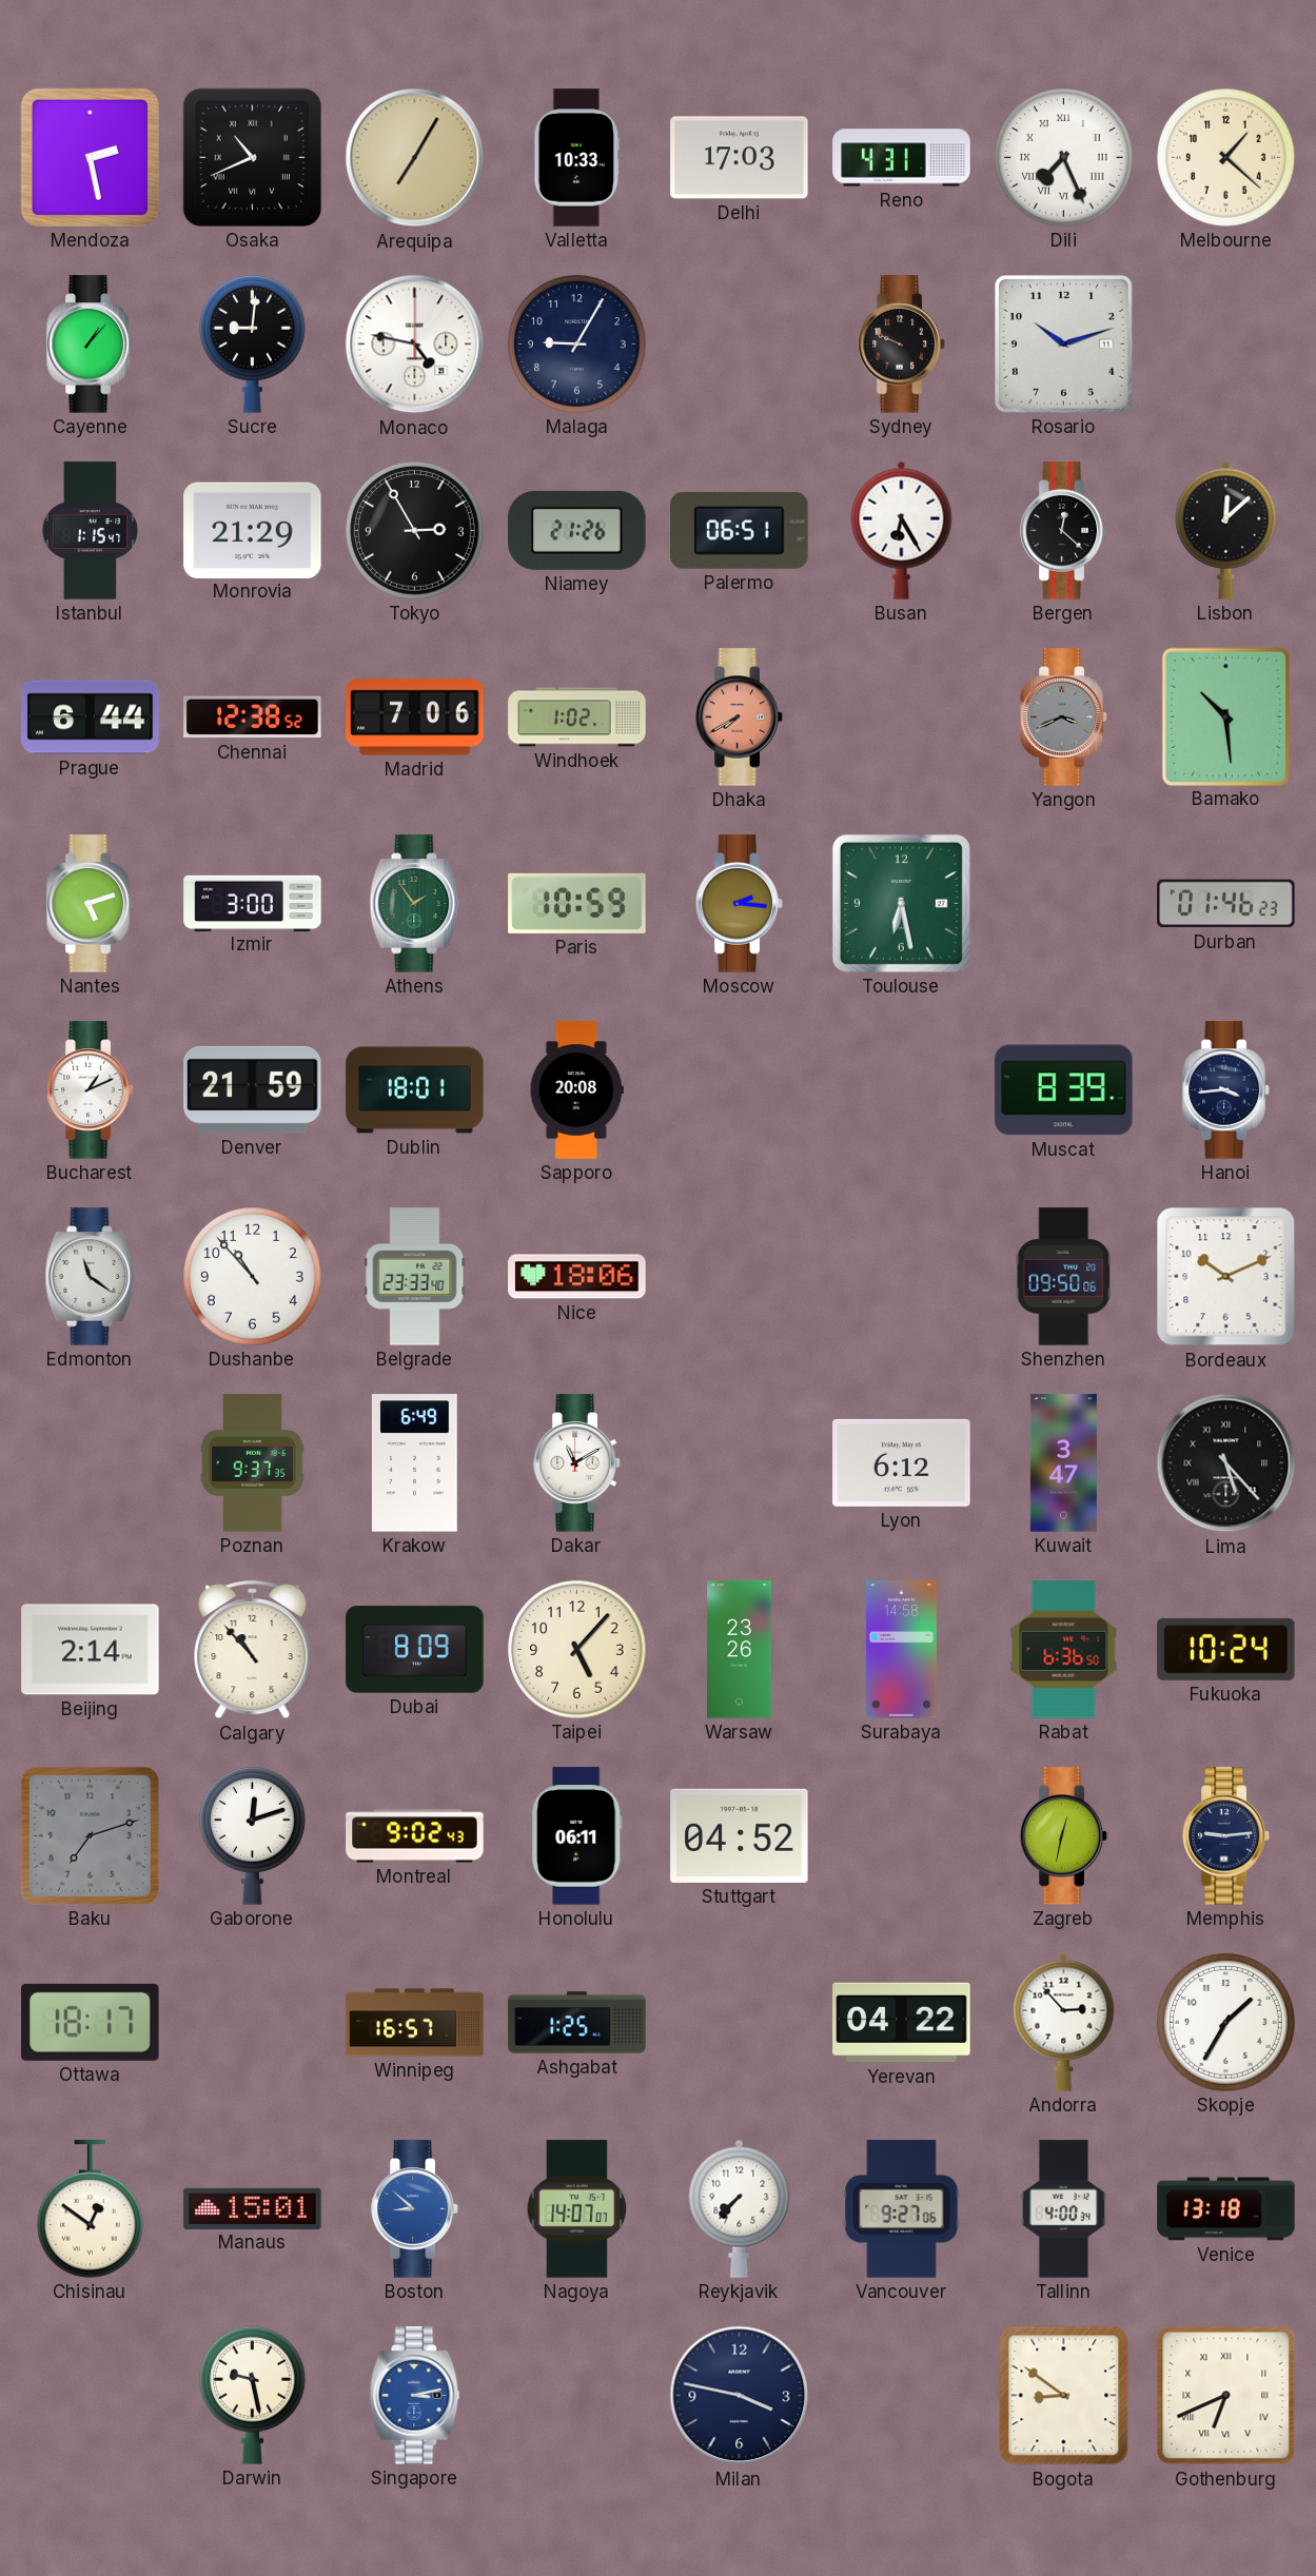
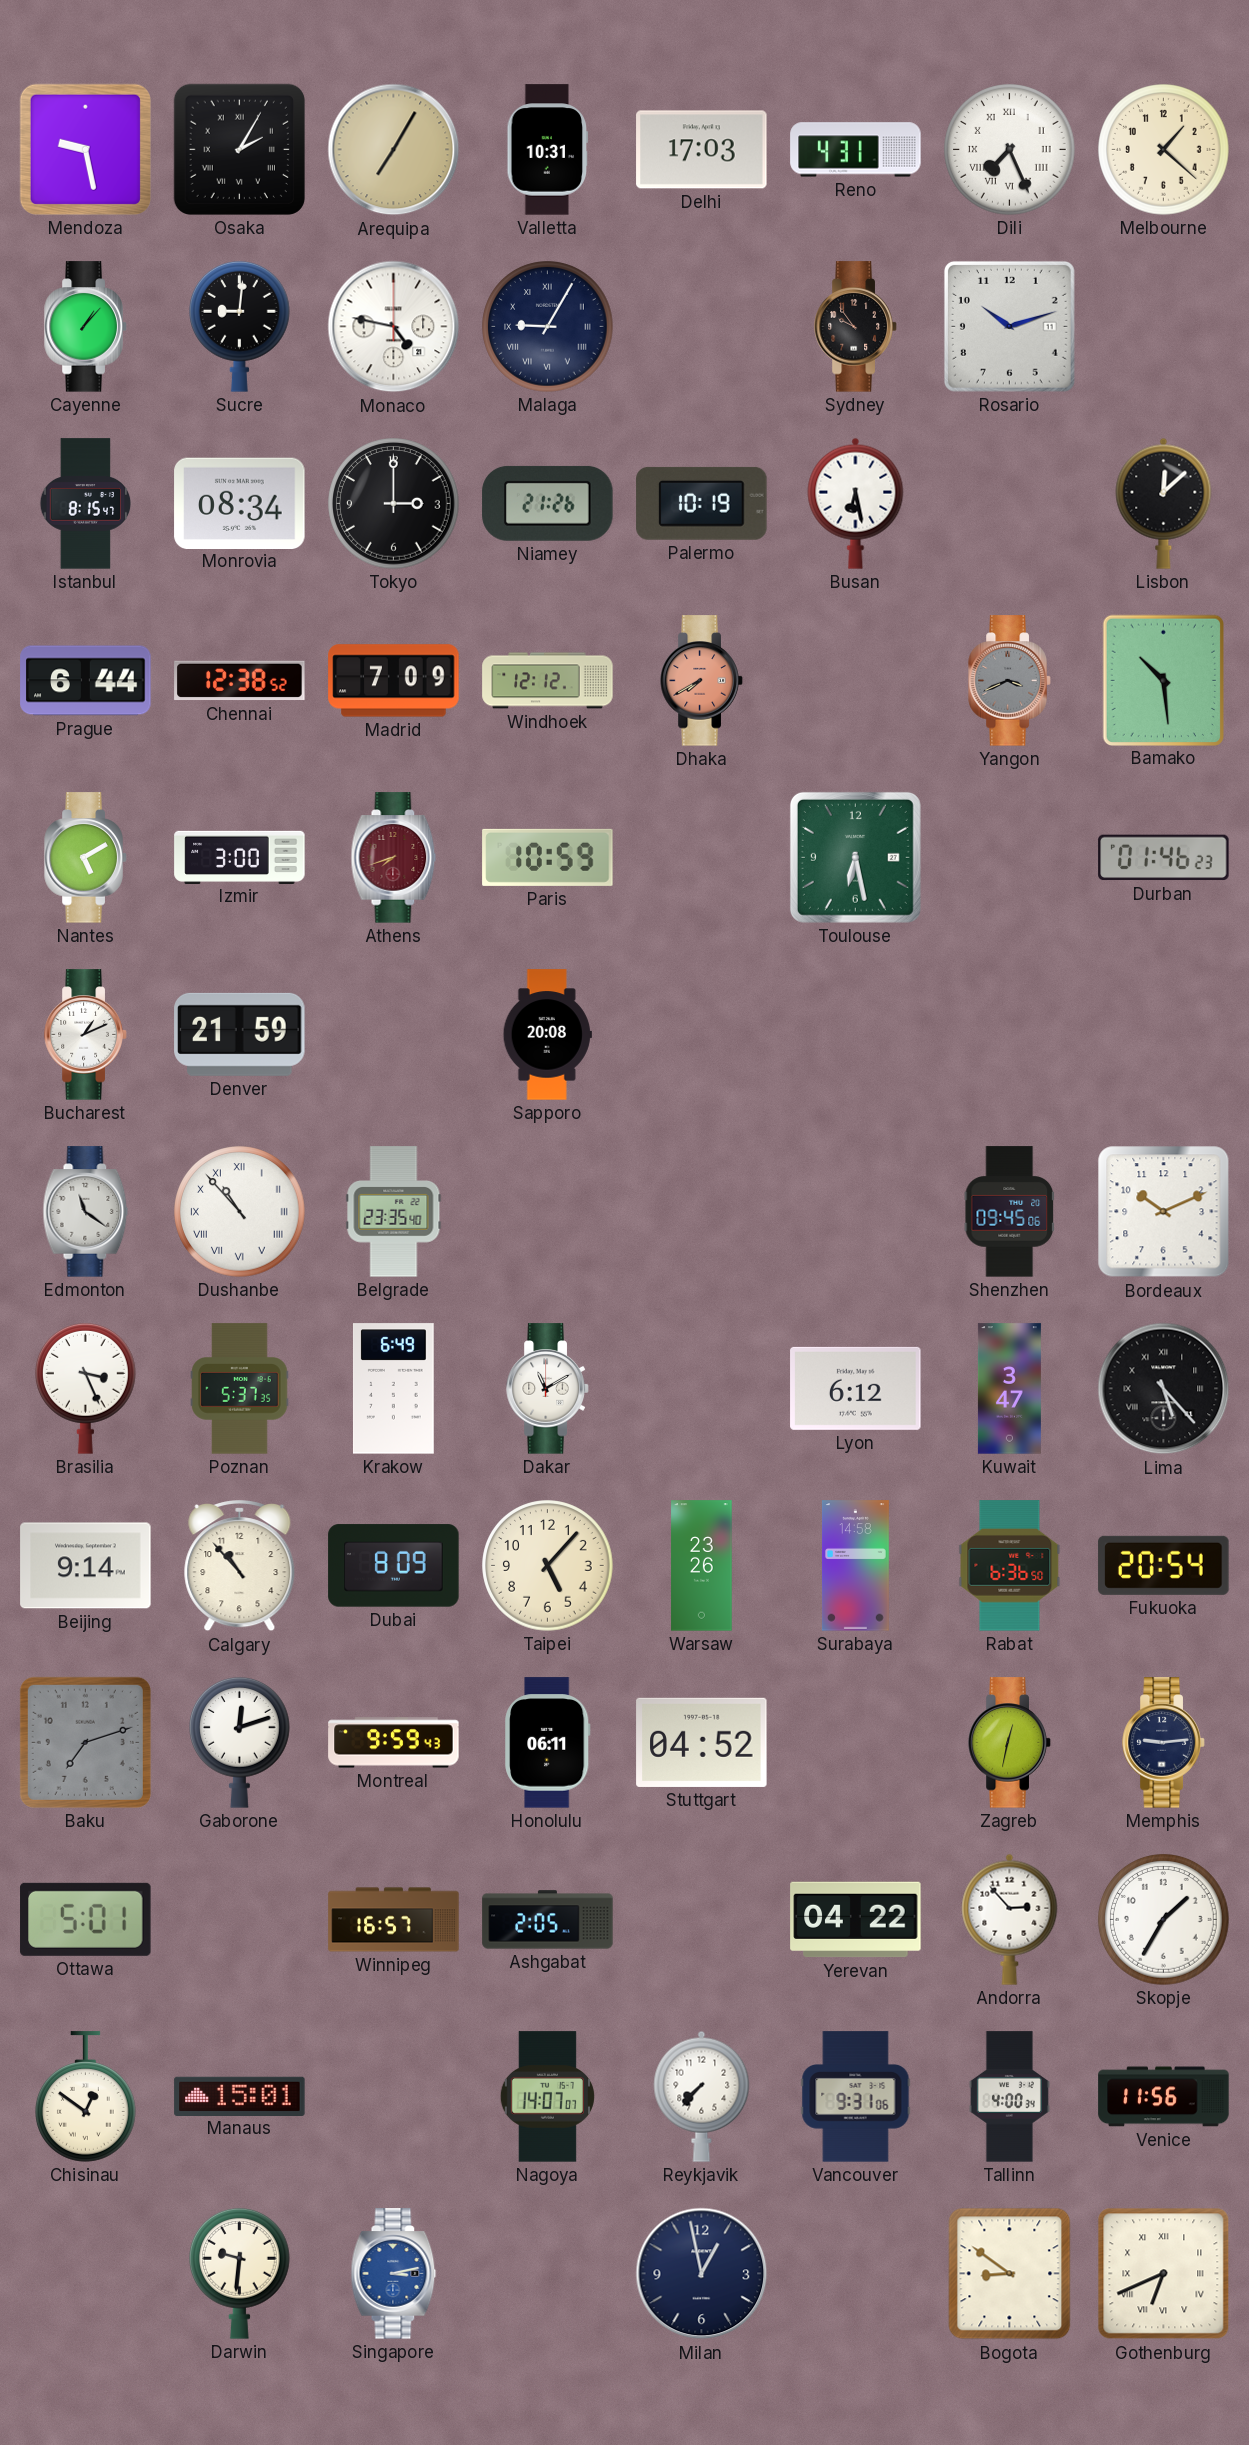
Mendoza: 2:28 -> 9:28
Osaka: 10:41 -> 2:05
Valletta: 10:33 -> 10:31
Malaga numerals: Arabic -> Roman
Sydney: 9:49 -> 9:54
Istanbul: 1:15 -> 8:15
Monrovia: 21:29 -> 08:34
Tokyo: 2:55 -> 3:00
Palermo: 06:51 -> 10:19
Busan: 6:25 -> 6:28
Bergen: 12:22 -> none
Madrid: 7:06 -> 7:09
Windhoek: 1:02 -> 12:12
Nantes: 5:12 -> 5:10
Athens: 1:54 -> 7:42
Athens dial: green -> burgundy
Moscow: 2:16 -> none
Dublin: 18:01 -> none
Muscat: 8:39 -> none
Hanoi: 3:44 -> none
Dushanbe numerals: Arabic -> Roman
Belgrade: 23:33 -> 23:35
Nice: 18:06 -> none
Shenzhen: 09:50 -> 09:45
Brasilia: none -> 3:26
Poznan: 9:37 -> 5:37
Beijing: 2:14 -> 9:14
Fukuoka: 10:24 -> 20:54
Montreal: 9:02 -> 9:59
Ottawa: 18:17 -> 5:01
Ashgabat: 1:25 -> 2:05
Boston: 8:52 -> none
Vancouver: 9:27 -> 9:31
Venice: 13:18 -> 11:56
Darwin: 9:28 -> 9:31
Milan: 3:47 -> 12:58
